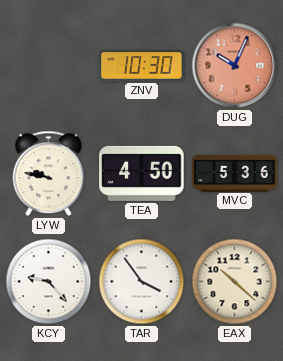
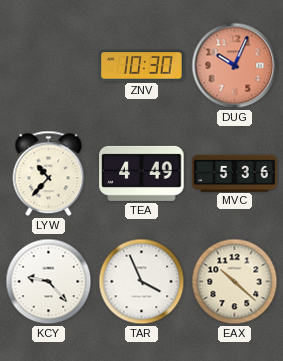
LYW: 9:47 -> 10:37
TEA: 4:50 -> 4:49
TAR: 3:54 -> 3:56
